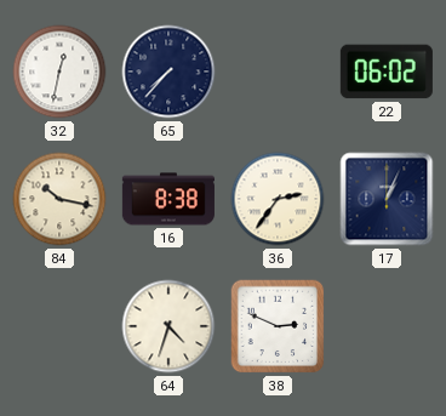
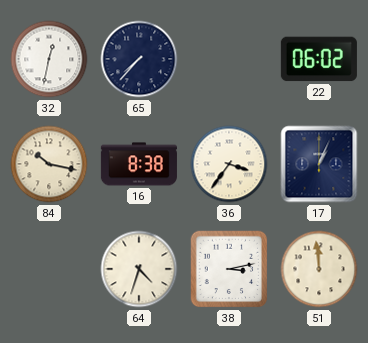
36: 2:36 -> 3:36
38: 2:49 -> 3:13
51: none -> 11:59
